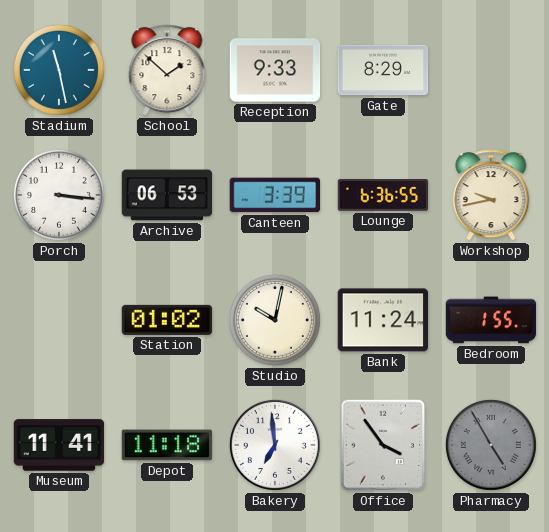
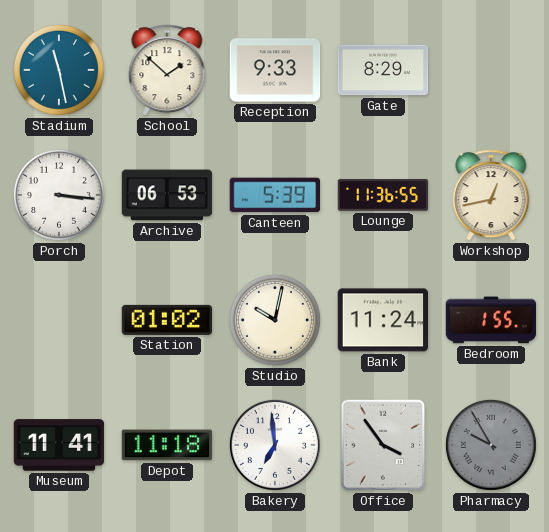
Canteen: 3:39 -> 5:39
Lounge: 6:36 -> 11:36
Workshop: 9:43 -> 12:43
Pharmacy: 4:55 -> 9:55
